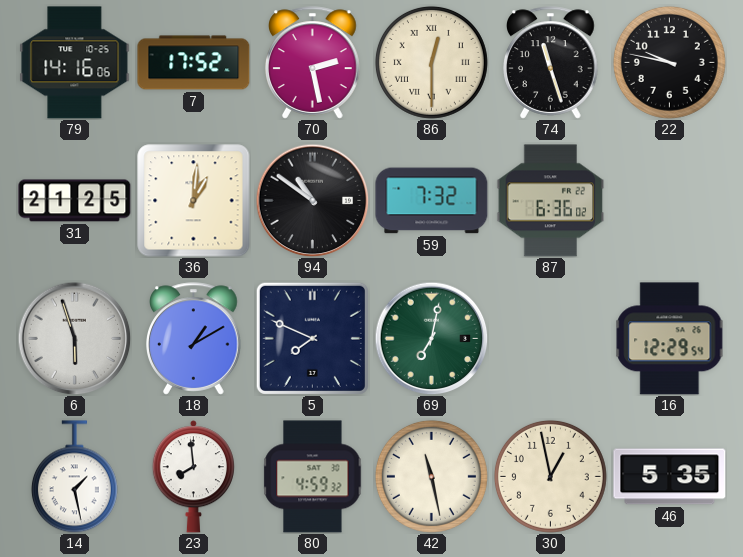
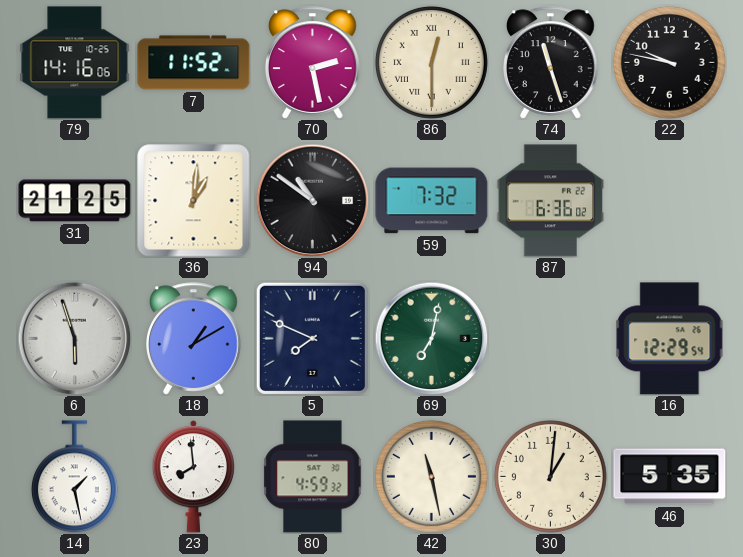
7: 17:52 -> 11:52
30: 12:58 -> 1:01
